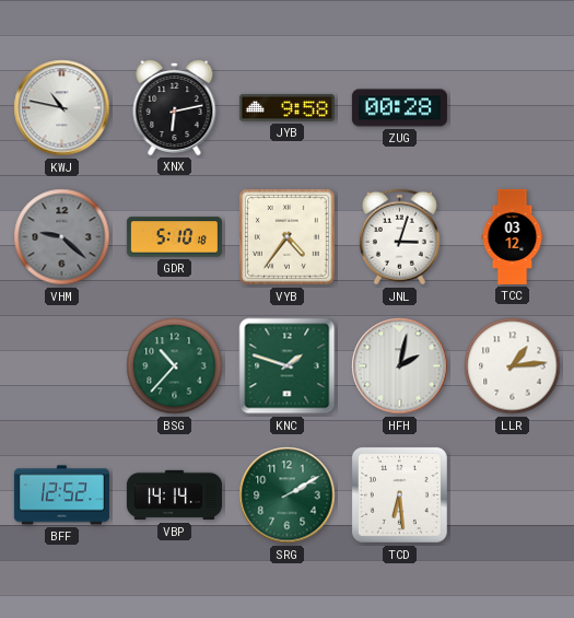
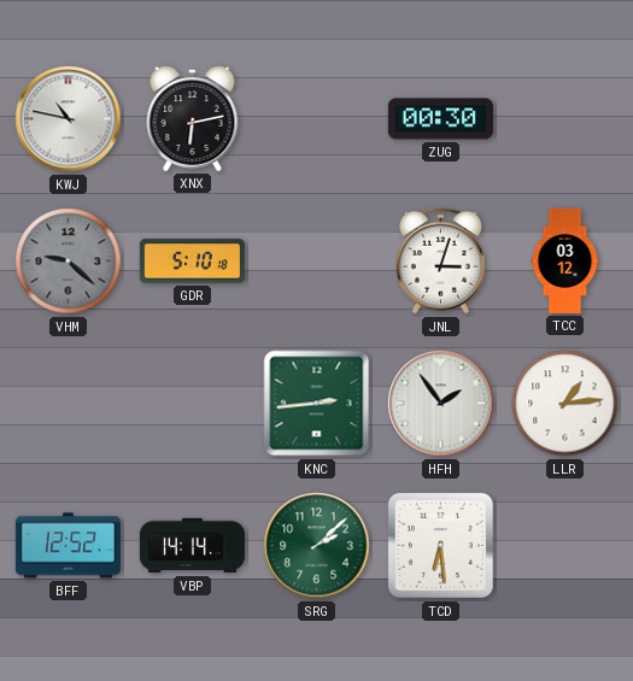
JYB: 9:58 -> none
ZUG: 00:28 -> 00:30
VYB: 4:36 -> none
BSG: 10:37 -> none
KNC: 1:48 -> 2:44
HFH: 2:02 -> 1:54
SRG: 2:10 -> 2:08
